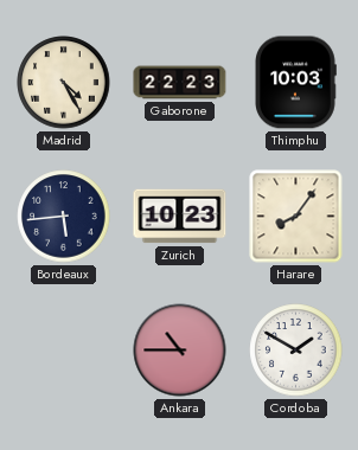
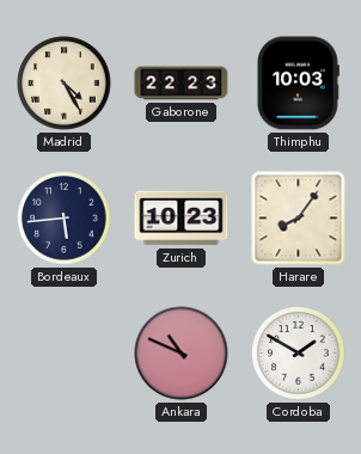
Ankara: 10:45 -> 10:49
